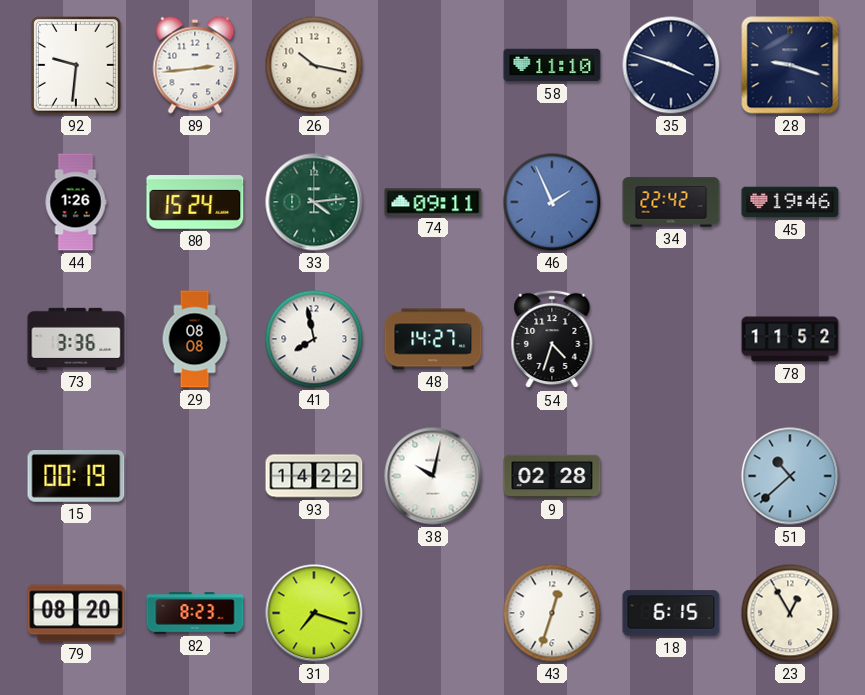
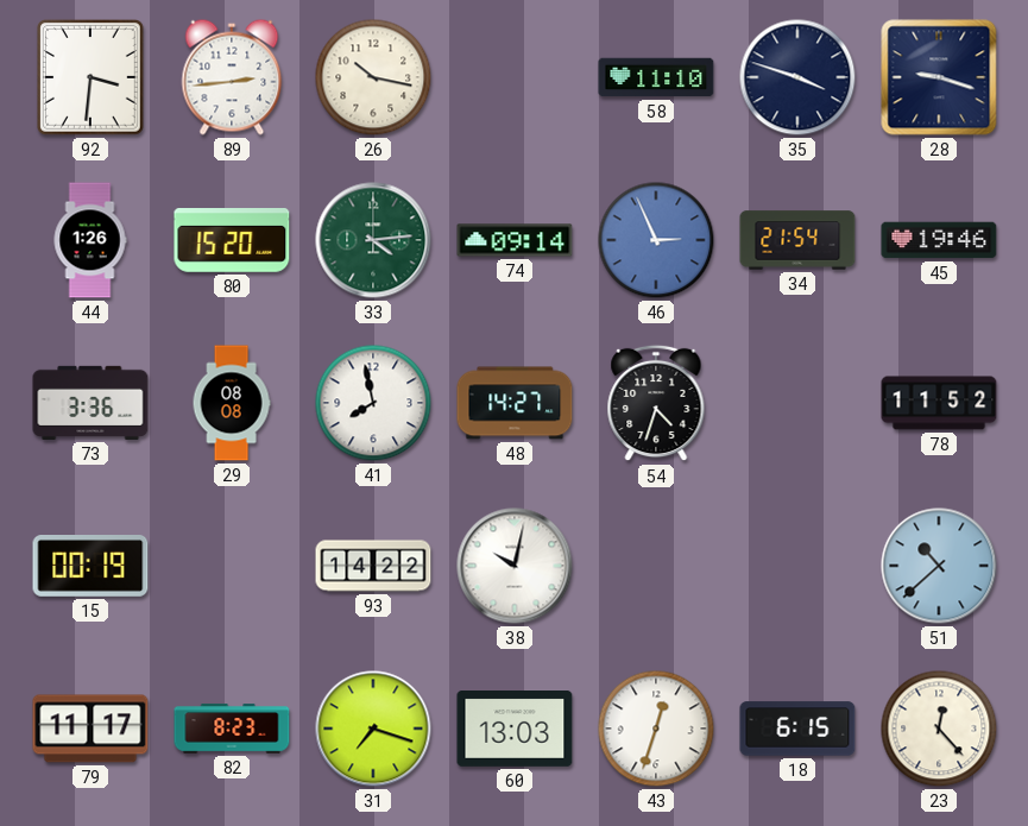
92: 9:31 -> 3:31
80: 15:24 -> 15:20
74: 09:11 -> 09:14
46: 1:56 -> 2:56
34: 22:42 -> 21:54
9: 02:28 -> none
79: 08:20 -> 11:17
60: none -> 13:03
23: 12:55 -> 12:23
